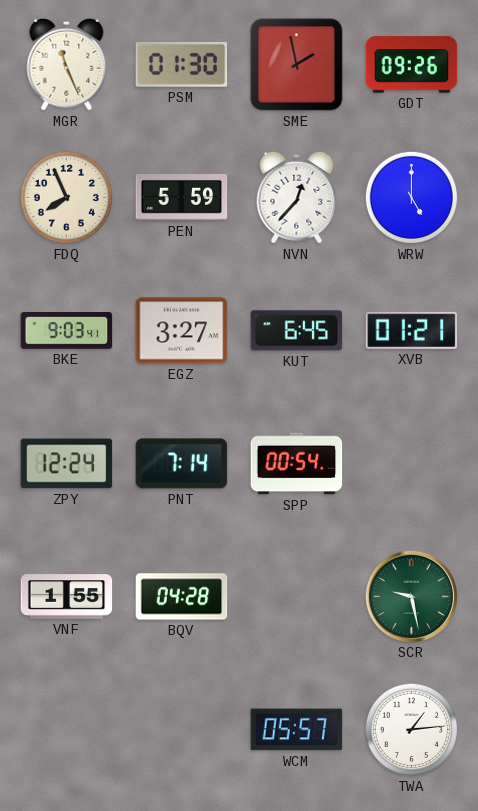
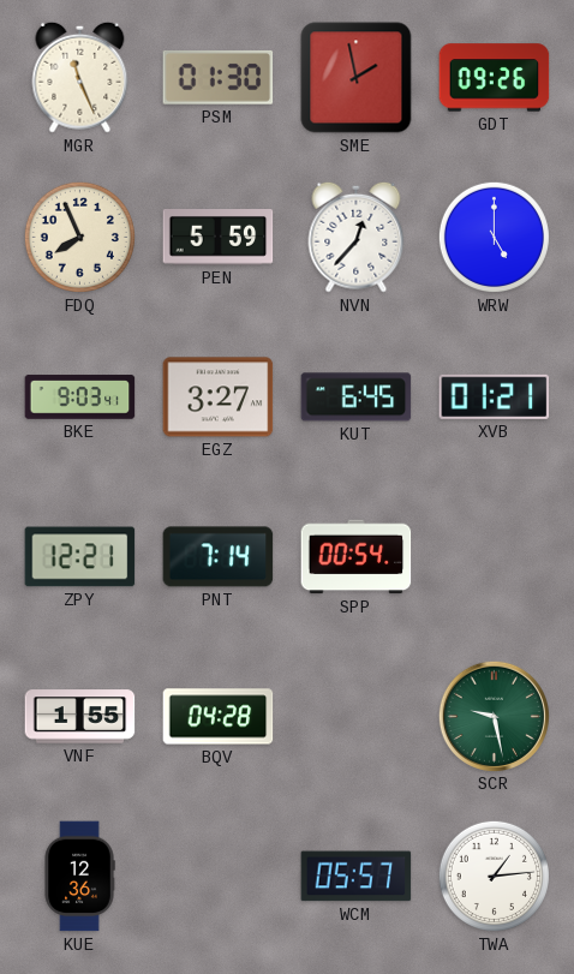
ZPY: 12:24 -> 12:21
KUE: none -> 12:36
